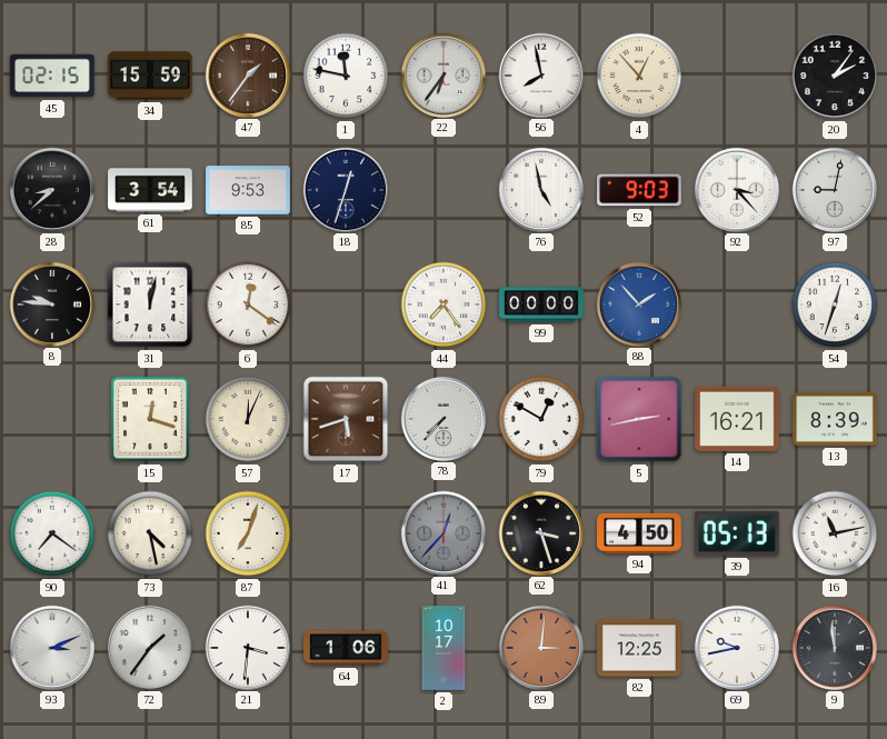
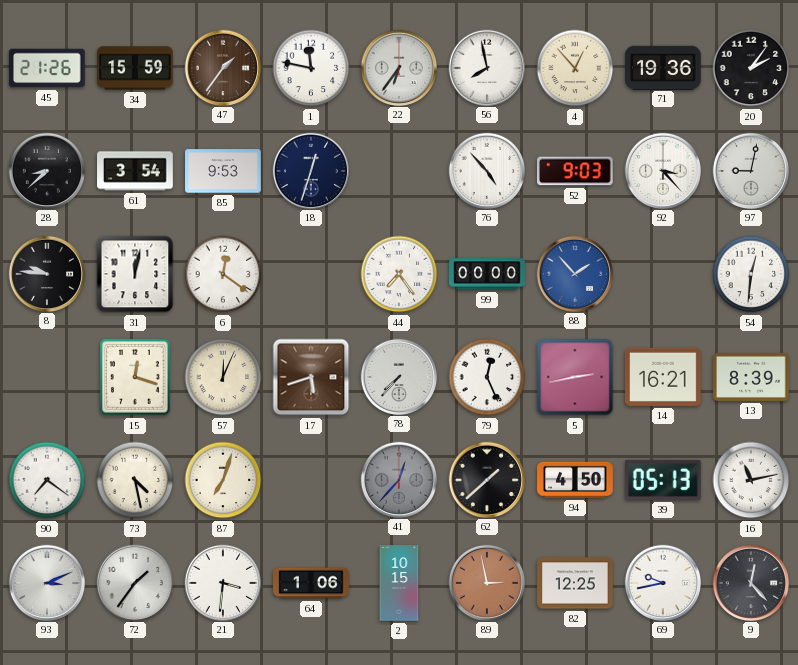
45: 02:15 -> 21:26
71: none -> 19:36
76: 4:58 -> 4:53
54: 12:33 -> 12:31
79: 12:50 -> 12:26
62: 3:27 -> 1:38
2: 10:17 -> 10:15
89: 3:01 -> 2:58
9: 11:59 -> 12:23
